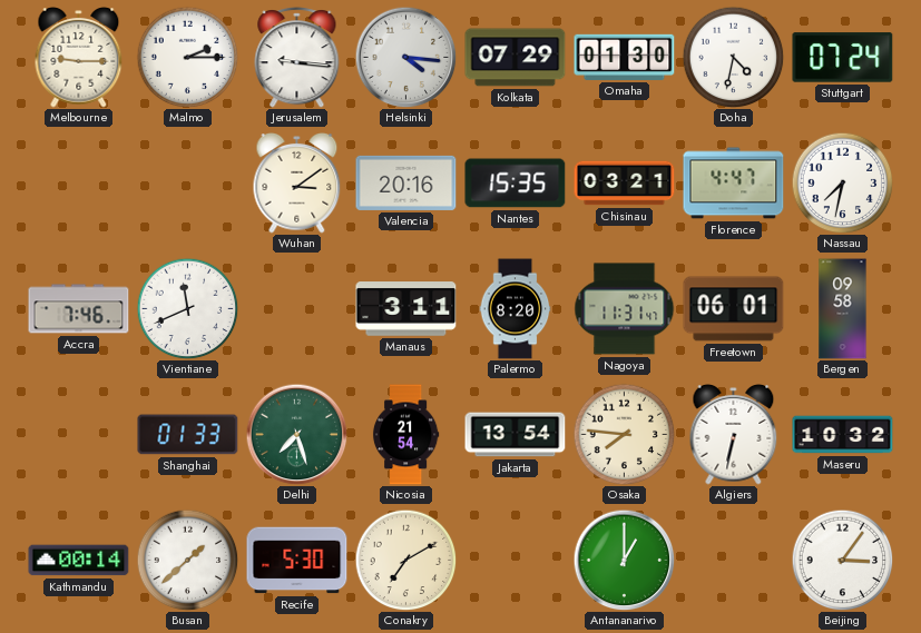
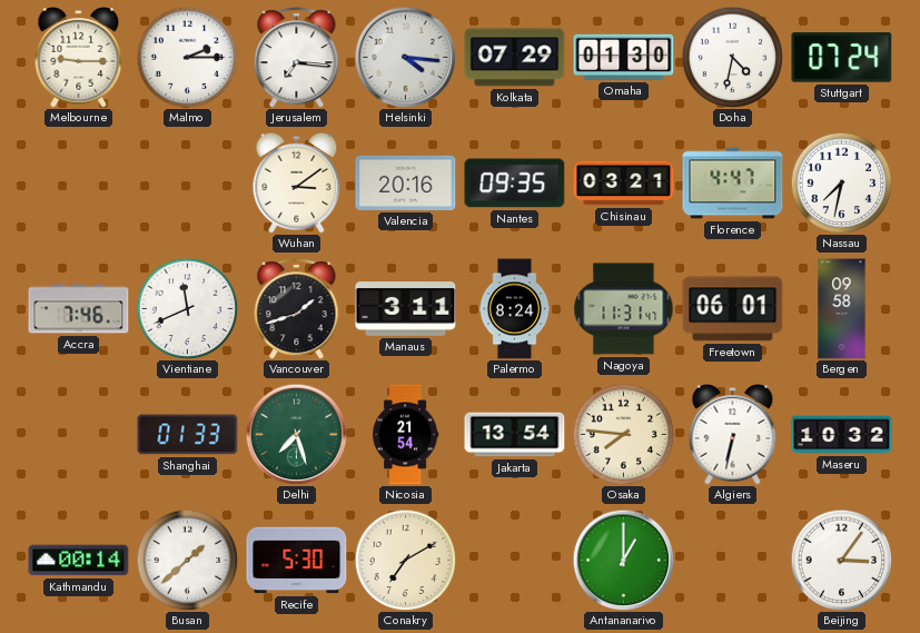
Jerusalem: 9:16 -> 7:16
Nantes: 15:35 -> 09:35
Vancouver: none -> 1:42
Palermo: 8:20 -> 8:24
